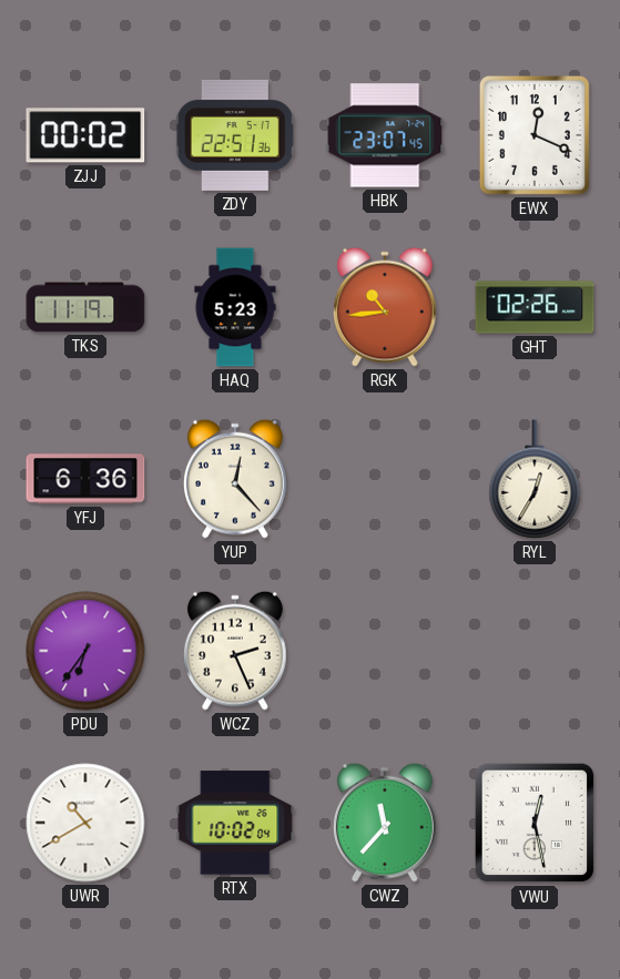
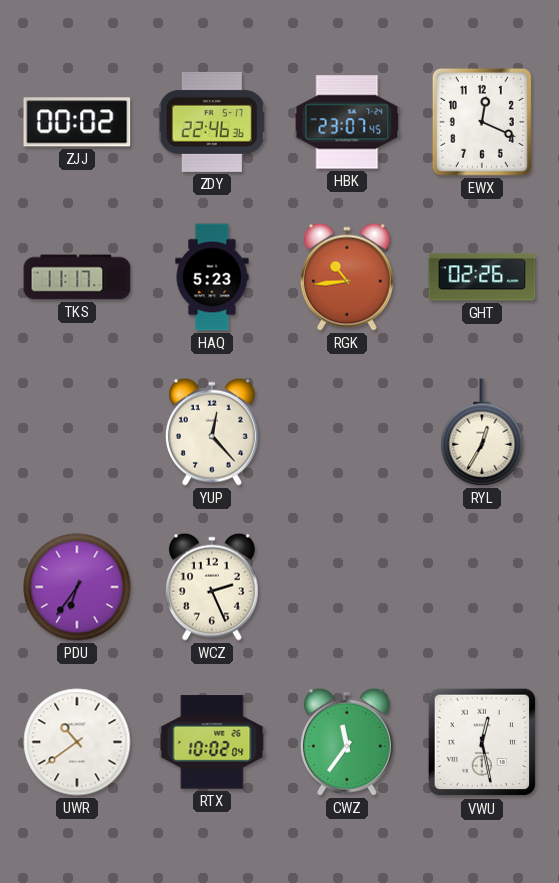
ZDY: 22:51 -> 22:46
TKS: 11:19 -> 11:17
YFJ: 6:36 -> none
UWR: 10:40 -> 10:39
CWZ: 11:37 -> 11:36
